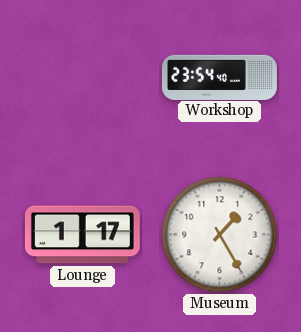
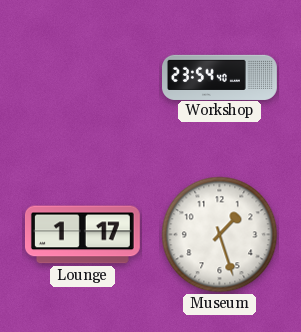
Museum: 1:25 -> 1:27
